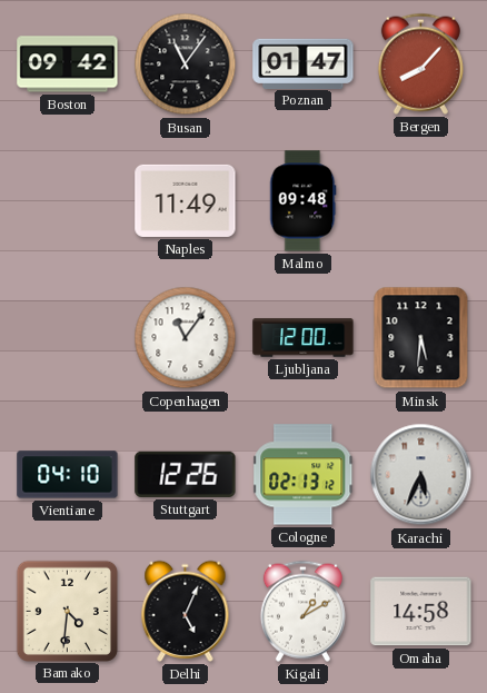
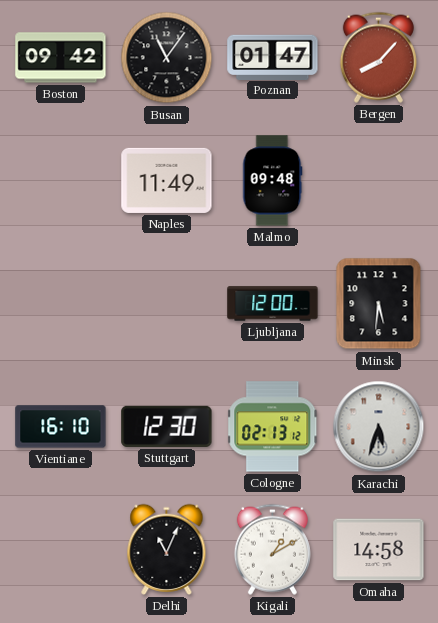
Copenhagen: 11:06 -> none
Vientiane: 04:10 -> 16:10
Stuttgart: 12:26 -> 12:30
Karachi: 5:34 -> 5:33
Bamako: 4:31 -> none
Delhi: 5:04 -> 11:04
